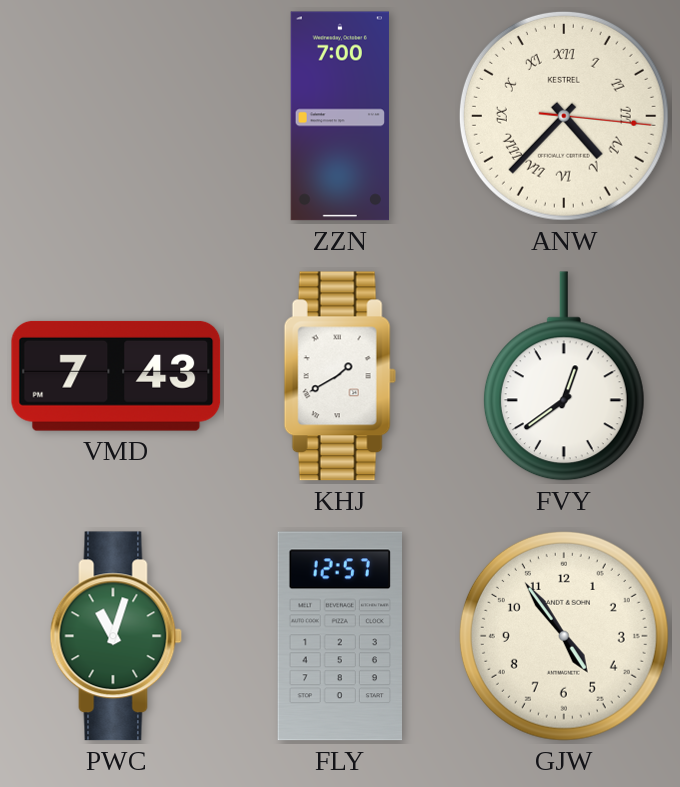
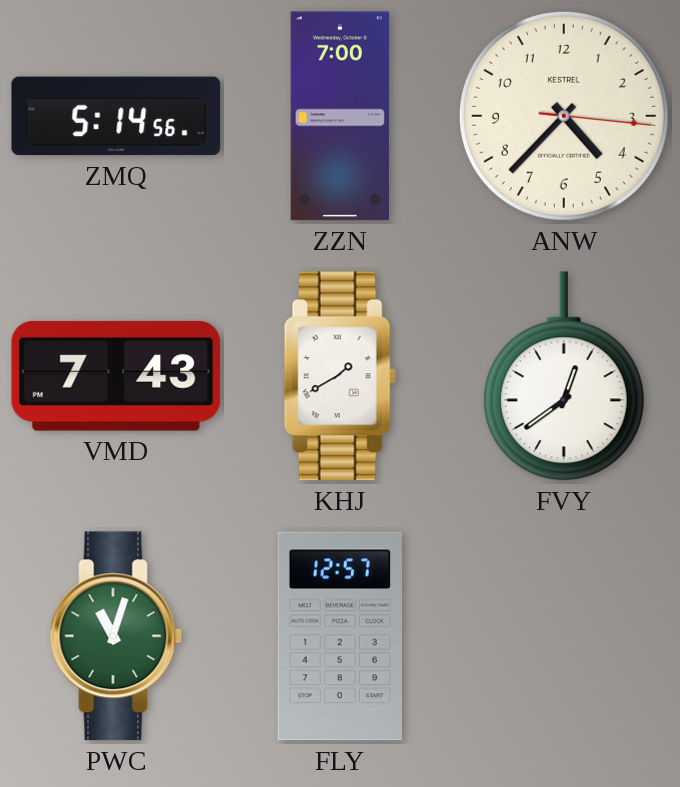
ZMQ: none -> 5:14
ANW numerals: Roman -> Arabic
GJW: 4:54 -> none
